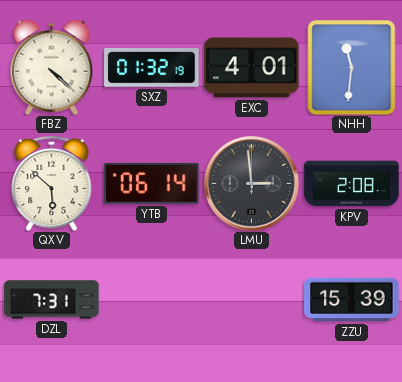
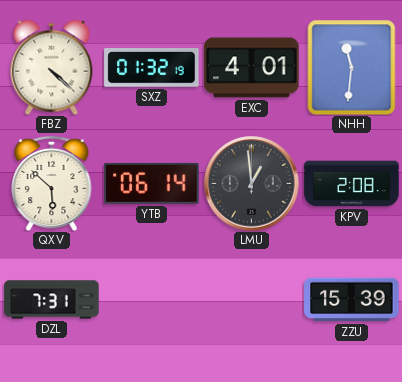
LMU: 2:59 -> 12:59
